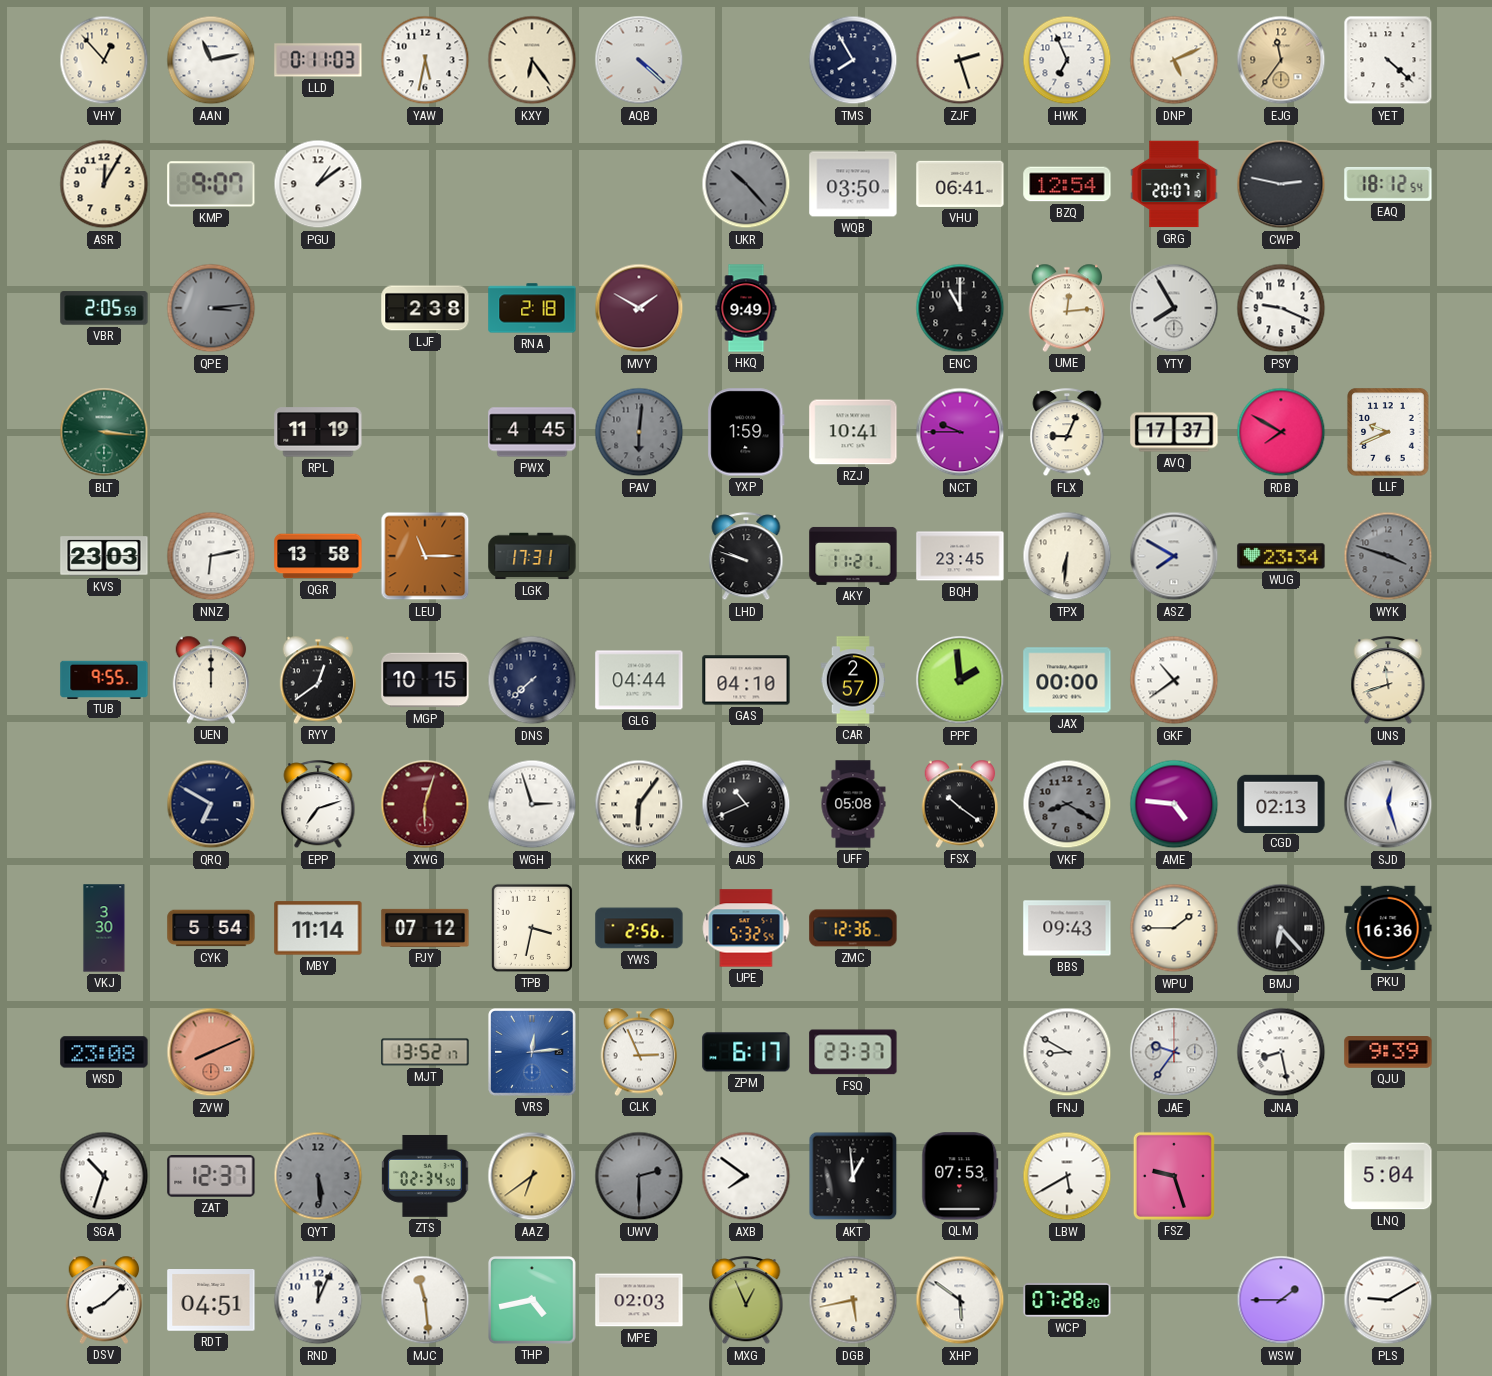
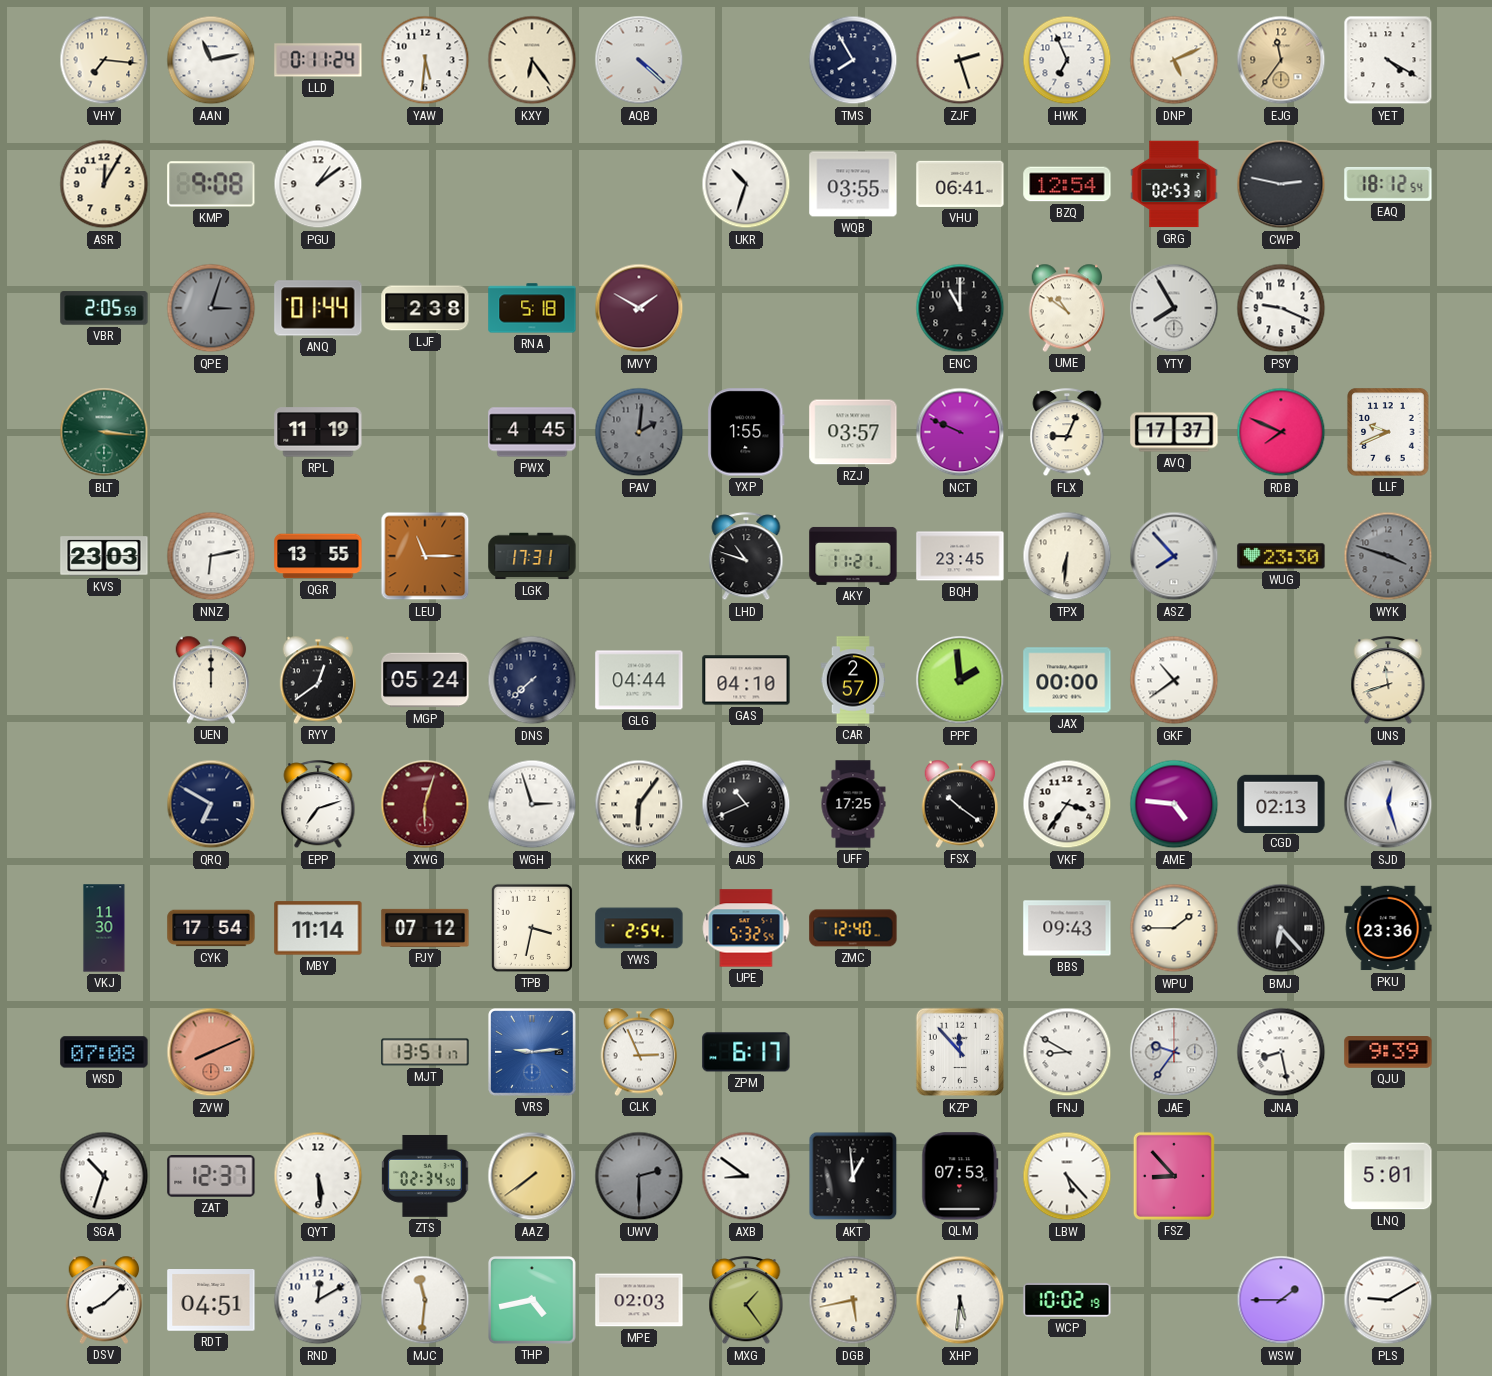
VHY: 12:53 -> 7:16
LLD: 0:11:03 -> 0:11:24
YAW: 5:32 -> 5:31
YET: 4:22 -> 4:20
KMP: 9:07 -> 9:08
UKR: 10:23 -> 10:33
UKR dial: grey -> white
WQB: 03:50 -> 03:55
GRG: 20:07 -> 02:53
QPE: 3:14 -> 3:03
ANQ: none -> 01:44
RNA: 2:18 -> 5:18
HKQ: 9:49 -> none
UME: 12:14 -> 10:51
PAV: 6:01 -> 2:01
YXP: 1:59 -> 1:55
RZJ: 10:41 -> 03:57
NCT: 9:45 -> 9:49
RDB: 7:50 -> 7:49
QGR: 13:58 -> 13:55
LHD: 9:48 -> 10:48
ASZ: 7:50 -> 7:53
WUG: 23:34 -> 23:30
TUB: 9:55 -> none
MGP: 10:15 -> 05:24
UFF: 05:08 -> 17:25
VKF: 8:20 -> 3:36
VKF dial: grey -> white
VKJ: 3:30 -> 11:30
CYK: 5:54 -> 17:54
YWS: 2:56 -> 2:54
ZMC: 12:36 -> 12:40
PKU: 16:36 -> 23:36
WSD: 23:08 -> 07:08
MJT: 13:52 -> 13:51
VRS: 12:14 -> 9:14
FSQ: 23:37 -> none
KZP: none -> 11:53
QYT dial: grey -> white
AAZ: 6:39 -> 7:39
AXB: 7:51 -> 8:51
LBW: 5:40 -> 5:23
FSZ: 9:27 -> 8:53
LNQ: 5:04 -> 5:01
RND: 12:04 -> 12:10
MJC: 11:29 -> 11:31
MXG: 12:56 -> 1:24
XHP: 5:51 -> 5:31
WCP: 07:28 -> 10:02
